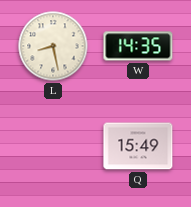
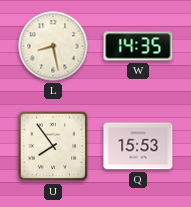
U: none -> 7:54
Q: 15:49 -> 15:53
